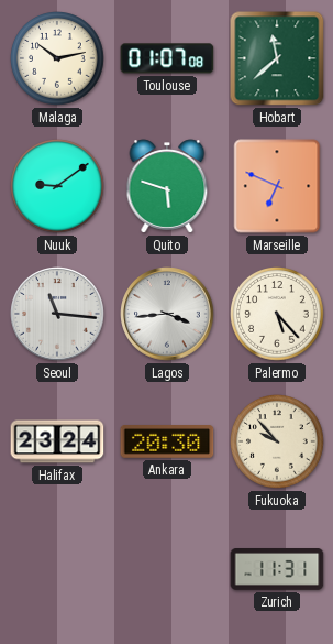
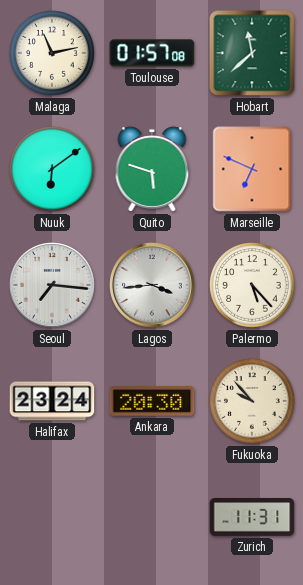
Malaga: 10:13 -> 11:13
Toulouse: 01:07 -> 01:57
Nuuk: 9:09 -> 6:09
Seoul: 11:16 -> 7:16
